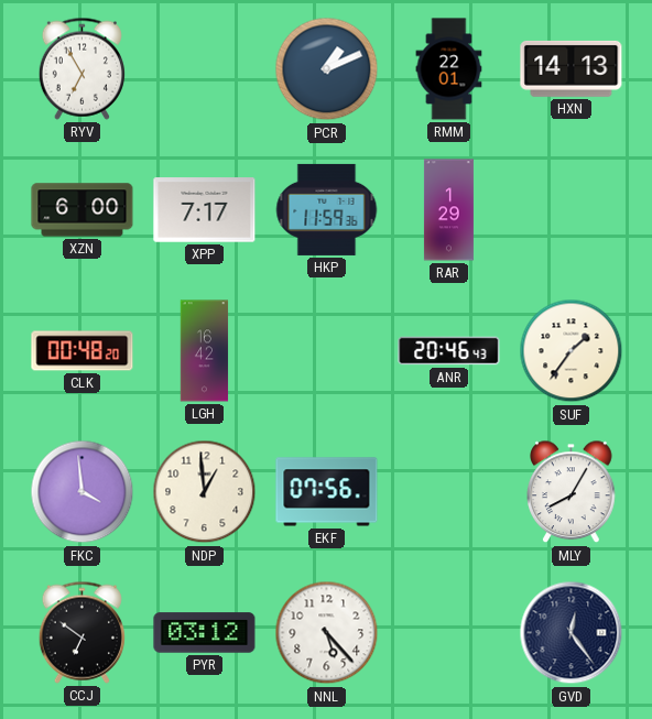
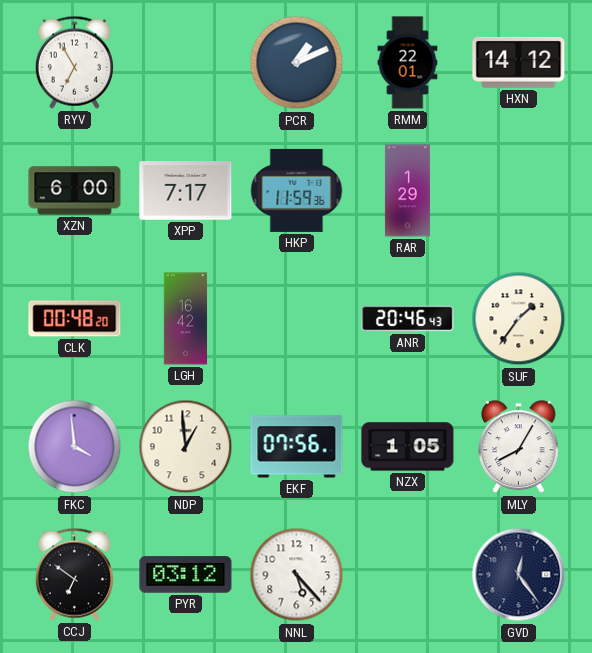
HXN: 14:13 -> 14:12
NZX: none -> 1:05
